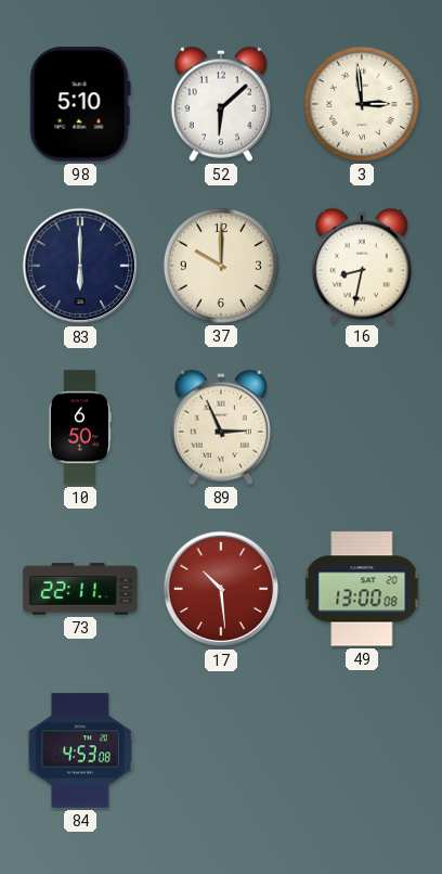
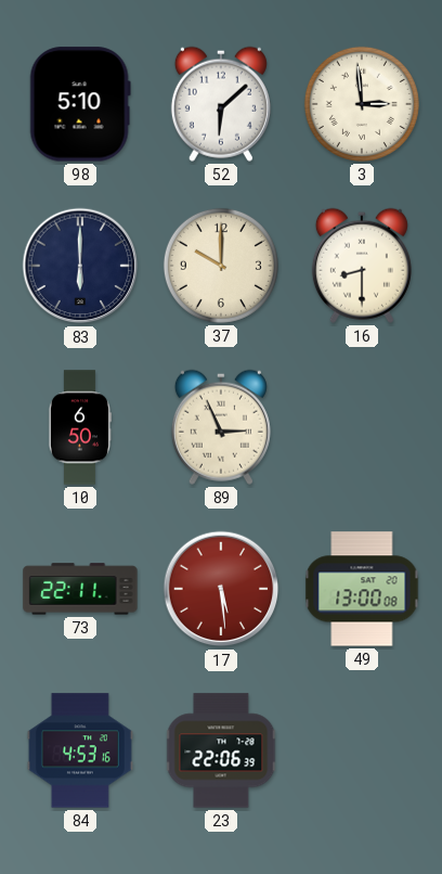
16: 8:32 -> 8:30
17: 10:29 -> 5:29
84: 4:53:08 -> 4:53:16
23: none -> 22:06
